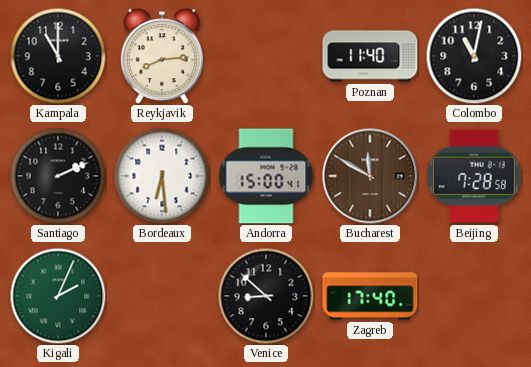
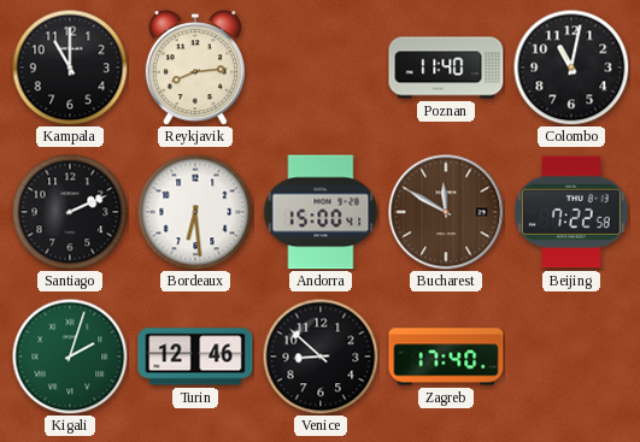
Beijing: 7:28 -> 7:22
Kigali: 2:04 -> 2:03
Turin: none -> 12:46
